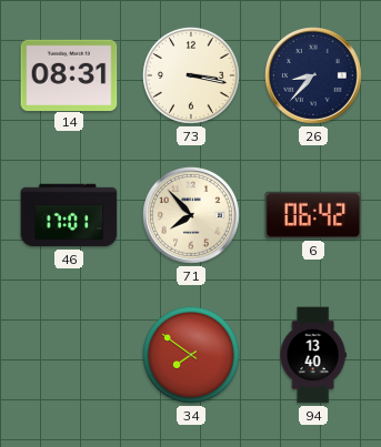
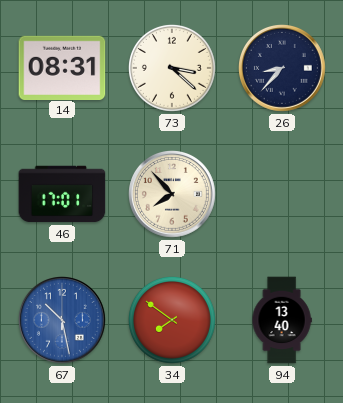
73: 3:17 -> 3:22
6: 06:42 -> none
67: none -> 10:28
